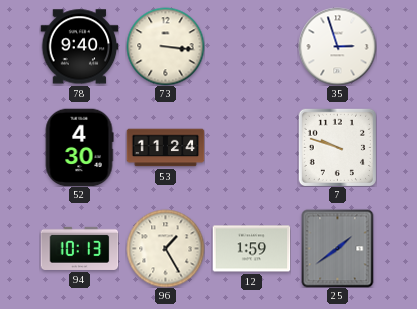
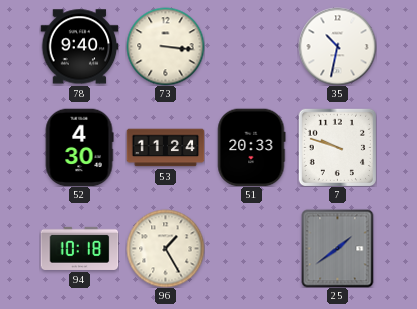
35: 2:57 -> 10:32
51: none -> 20:33
94: 10:13 -> 10:18
12: 1:59 -> none
